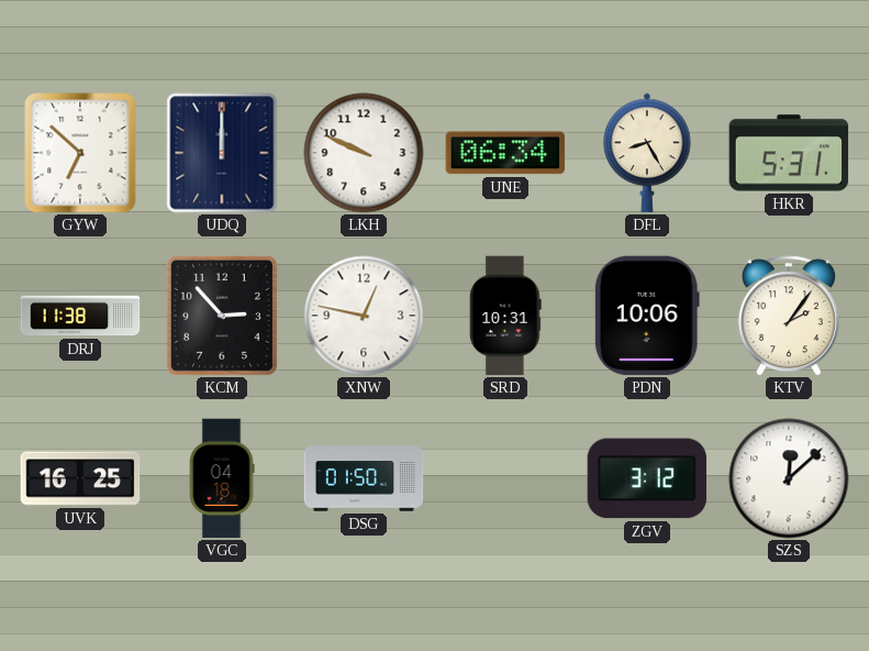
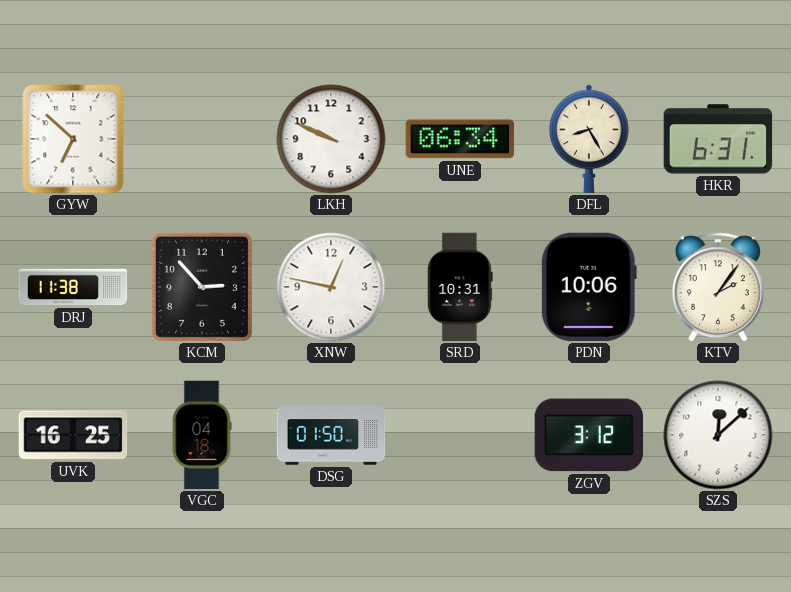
UDQ: 12:00 -> none
HKR: 5:31 -> 6:31
